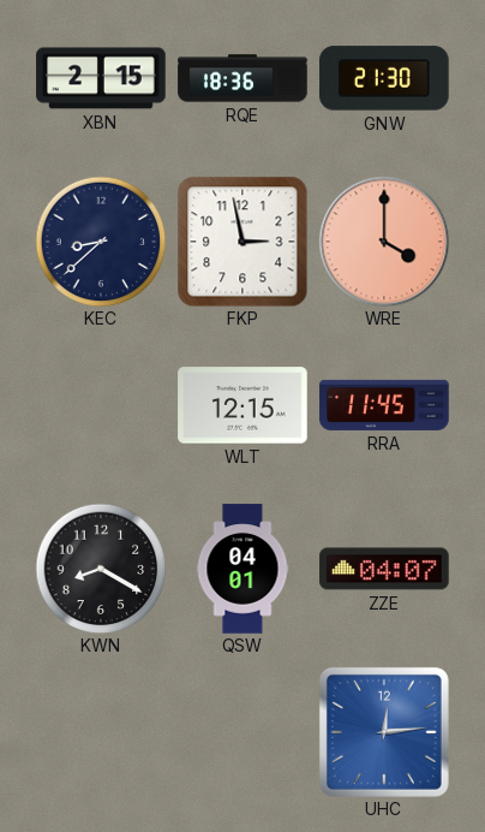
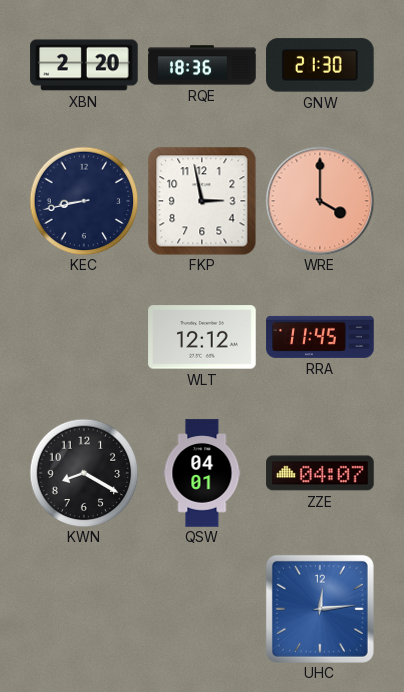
XBN: 2:15 -> 2:20
KEC: 8:38 -> 8:43
WLT: 12:15 -> 12:12
